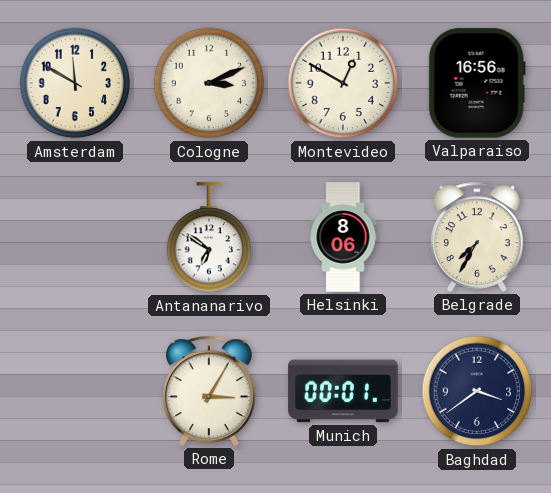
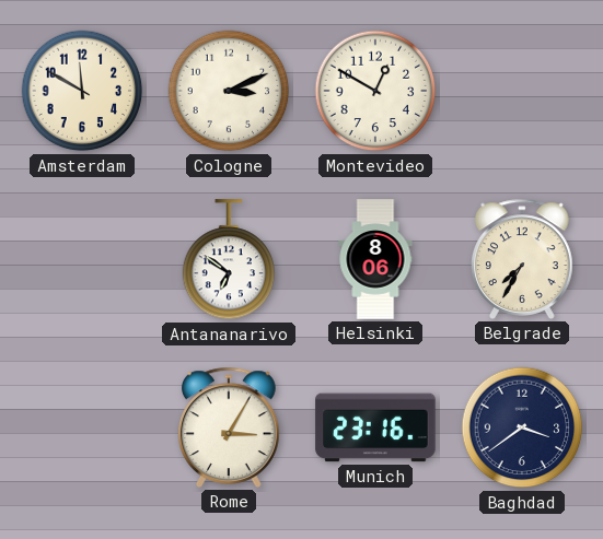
Valparaiso: 16:56 -> none
Munich: 00:01 -> 23:16
